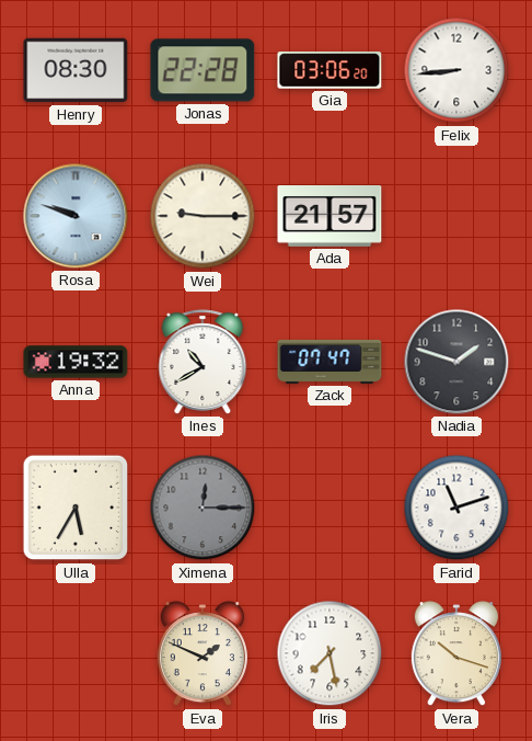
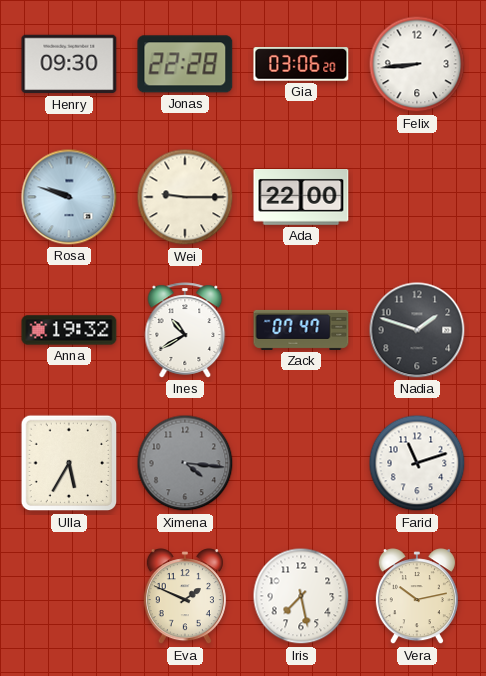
Henry: 08:30 -> 09:30
Ada: 21:57 -> 22:00
Ximena: 12:15 -> 4:16
Vera: 10:18 -> 10:13
